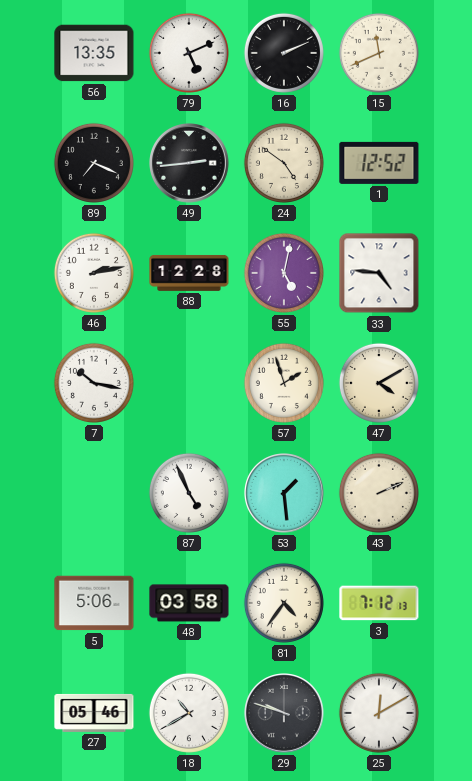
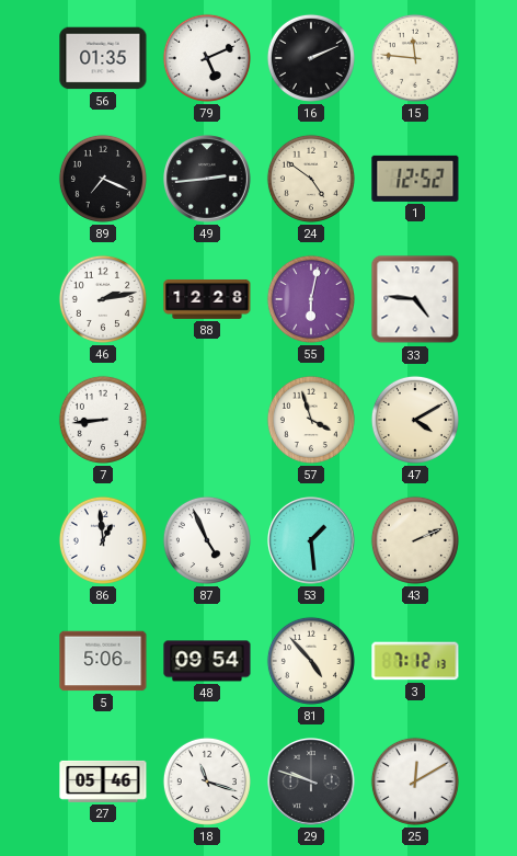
56: 13:35 -> 01:35
15: 11:41 -> 11:46
55: 5:02 -> 6:02
7: 10:17 -> 8:44
57: 1:57 -> 3:57
86: none -> 12:59
48: 03:58 -> 09:54
81: 4:36 -> 4:53
18: 10:40 -> 11:18
